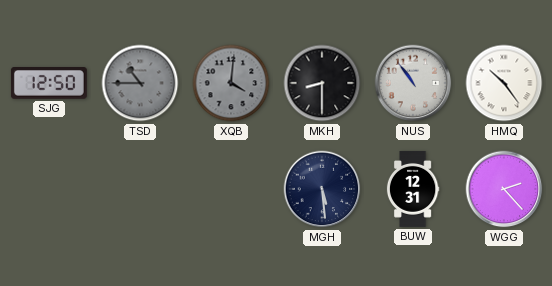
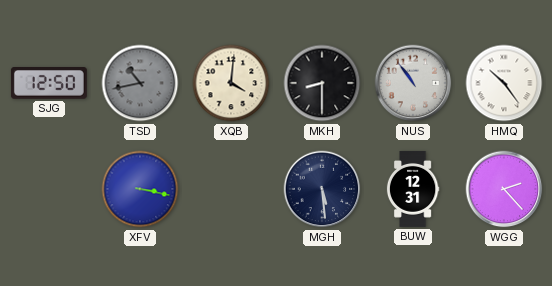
TSD: 10:45 -> 10:43
XQB dial: grey -> cream
XFV: none -> 3:17
